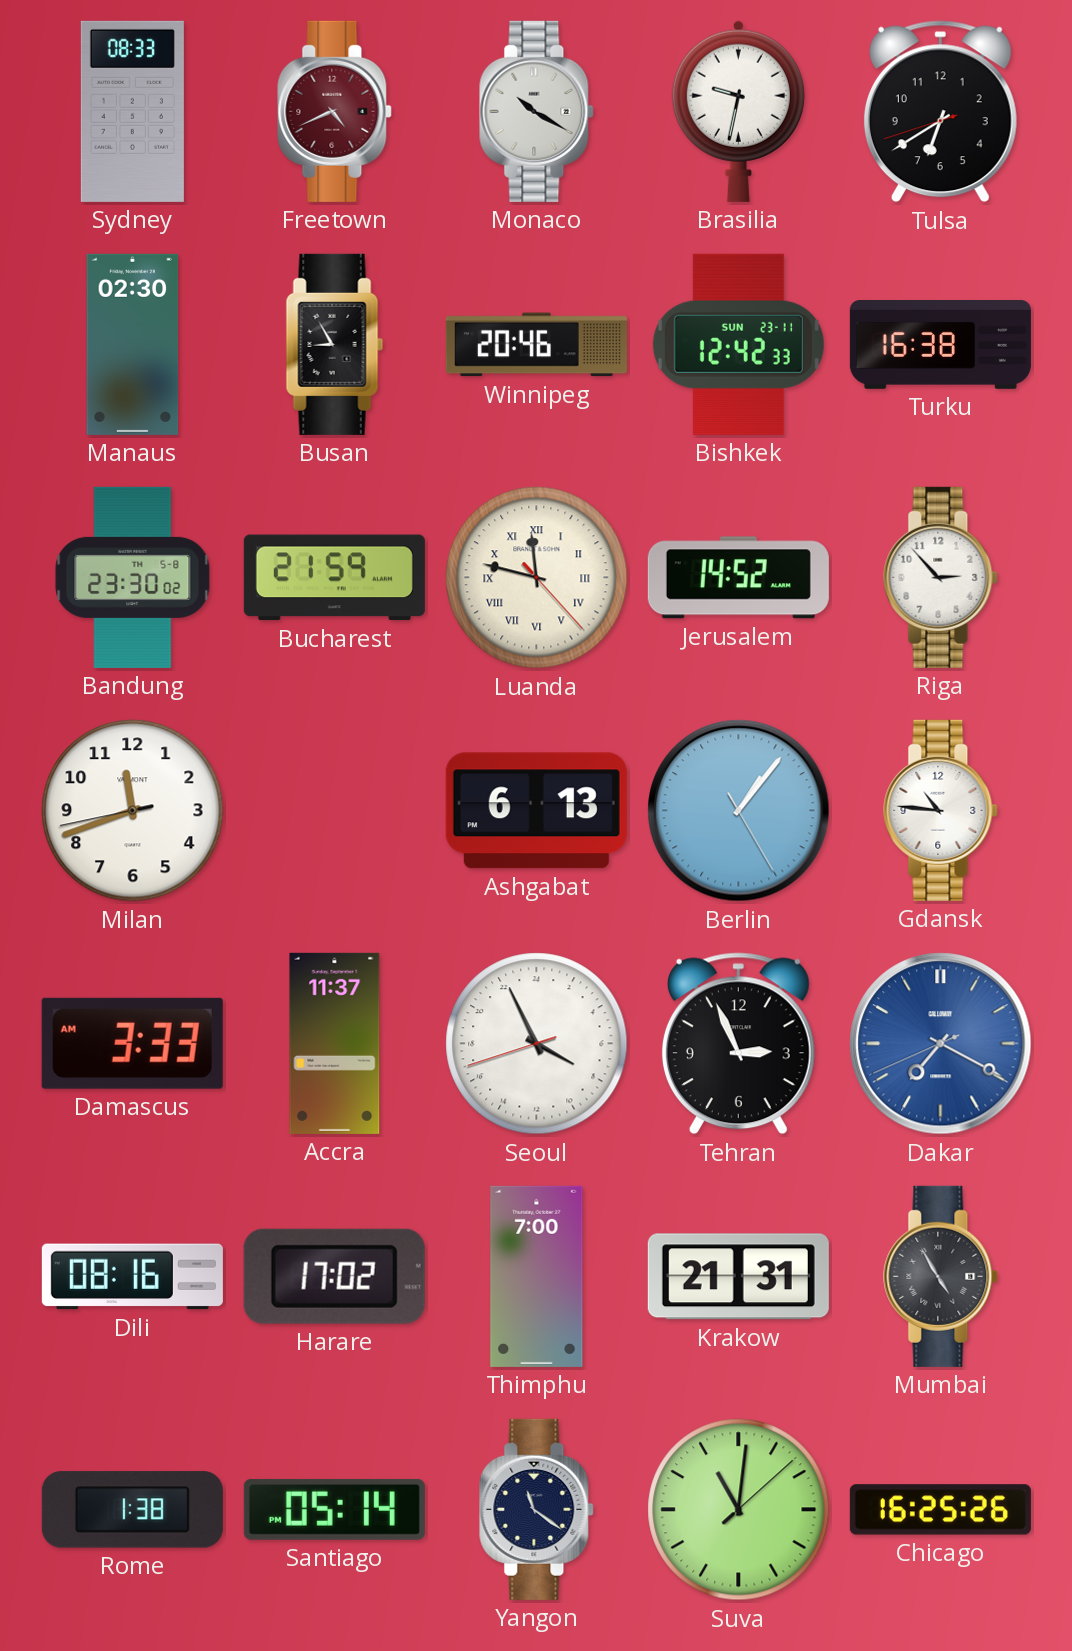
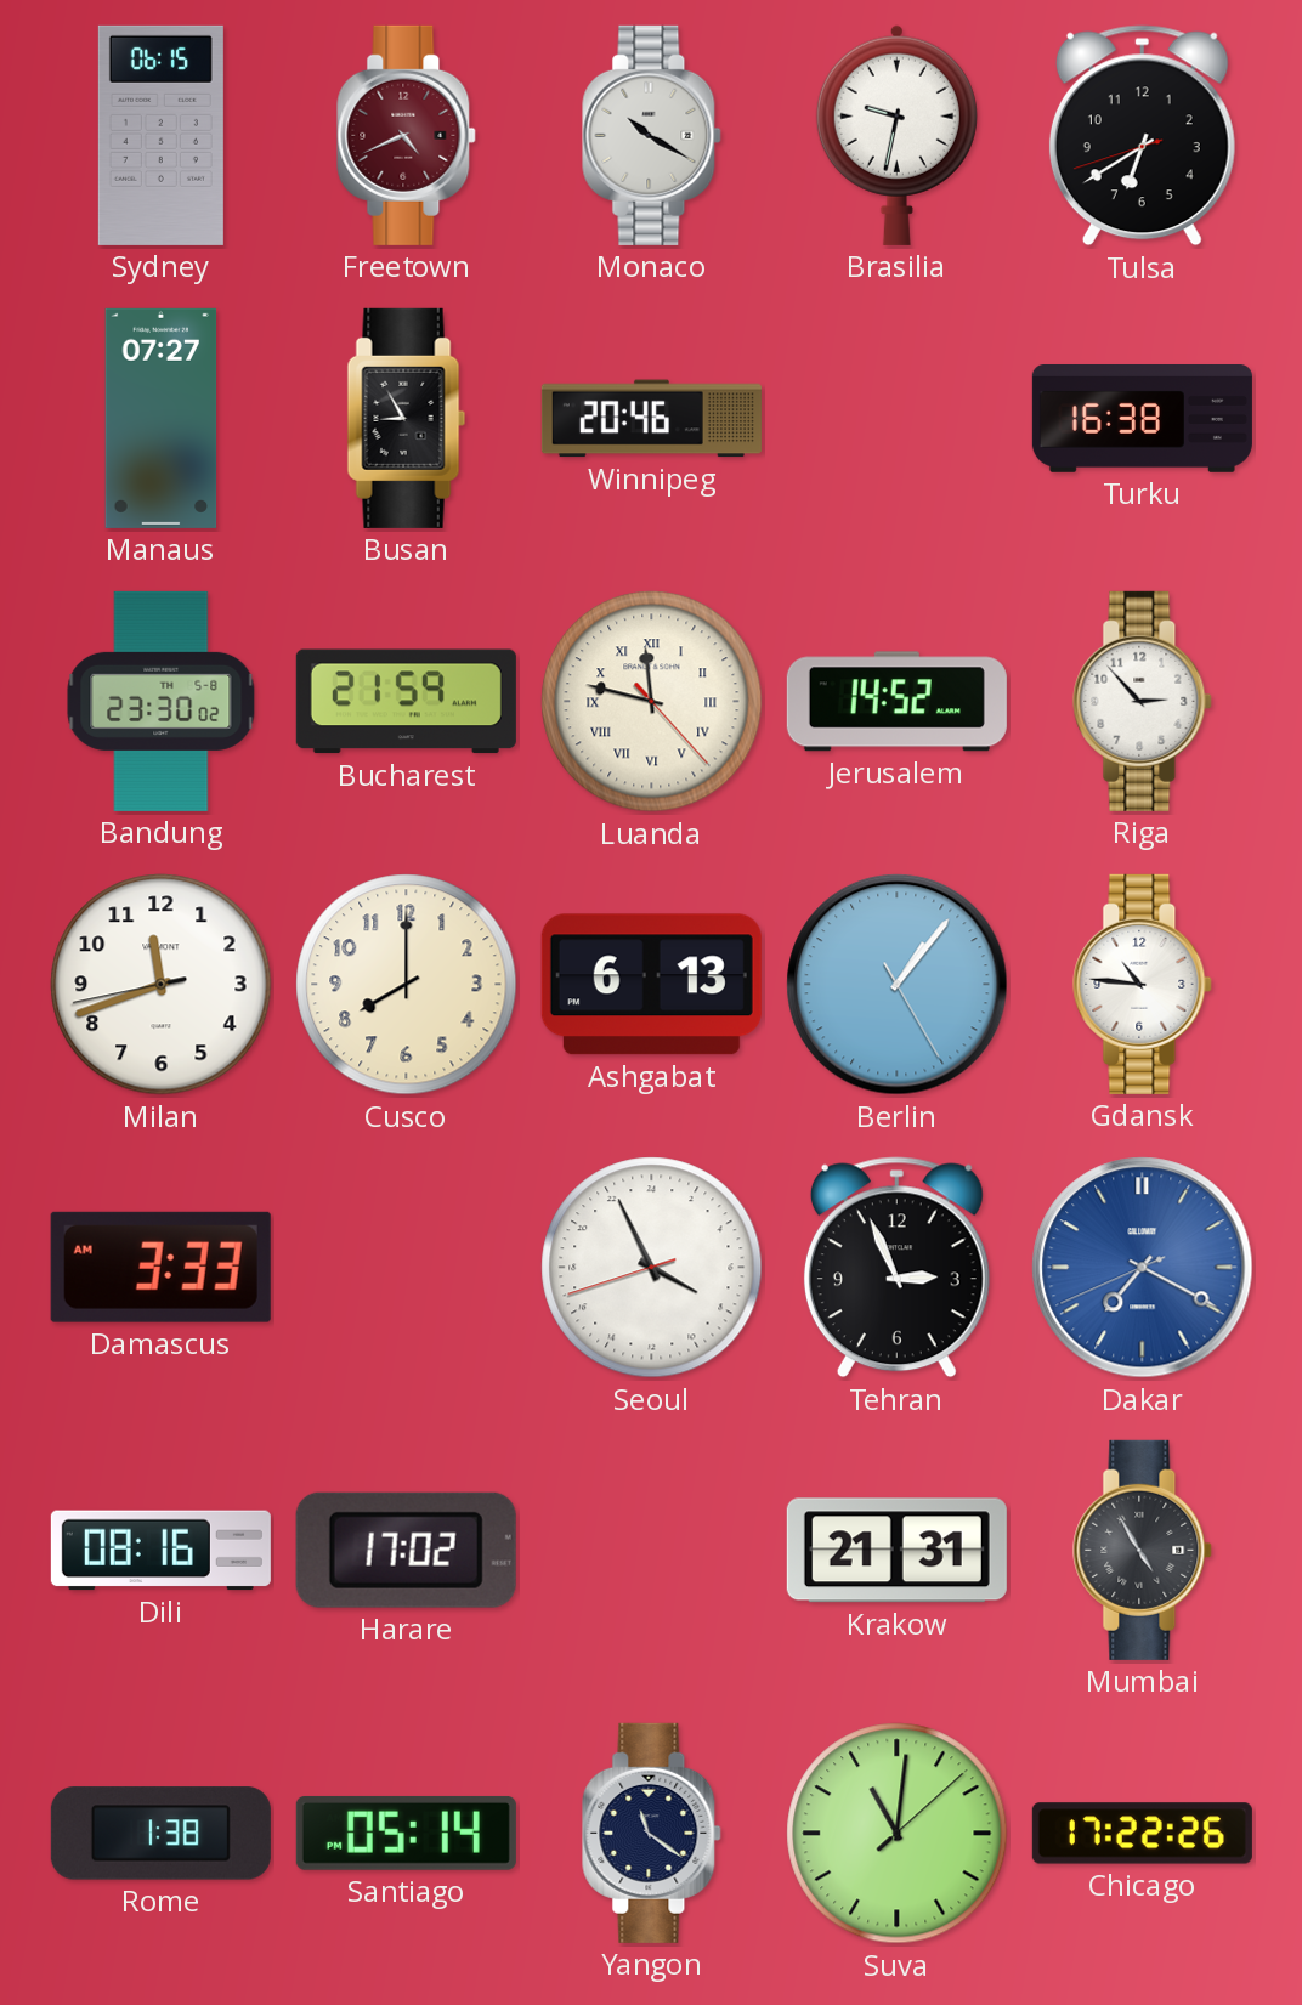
Sydney: 08:33 -> 06:15
Manaus: 02:30 -> 07:27
Bishkek: 12:42 -> none
Cusco: none -> 8:00
Accra: 11:37 -> none
Thimphu: 7:00 -> none
Chicago: 16:25 -> 17:22
